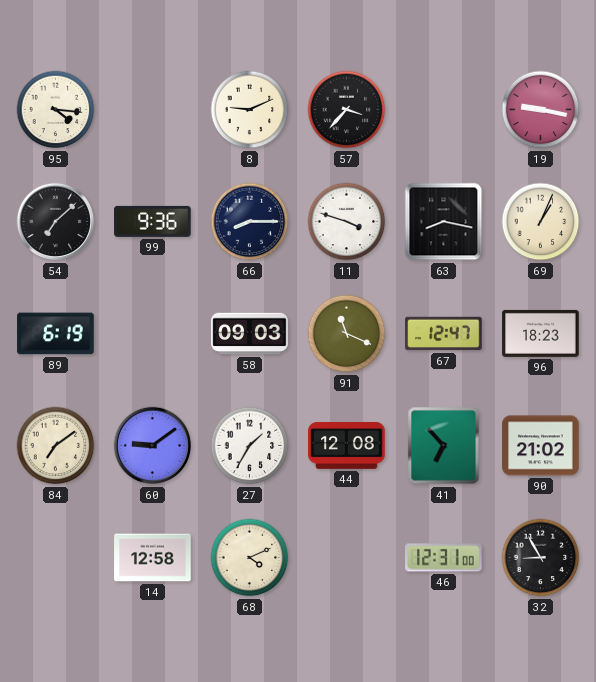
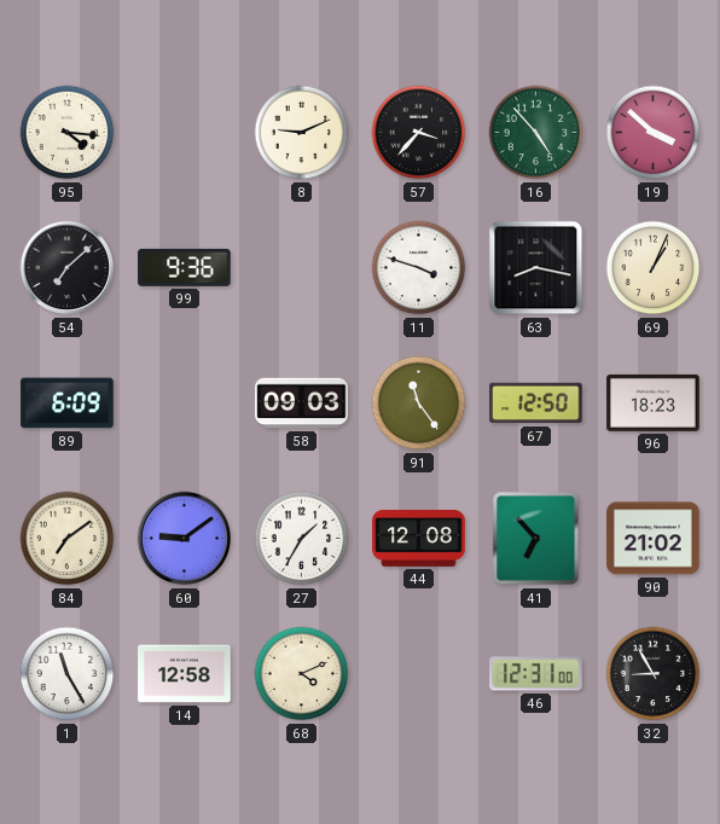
16: none -> 4:53
19: 9:17 -> 3:52
66: 8:15 -> none
89: 6:19 -> 6:09
91: 11:19 -> 11:24
67: 12:47 -> 12:50
1: none -> 11:25
